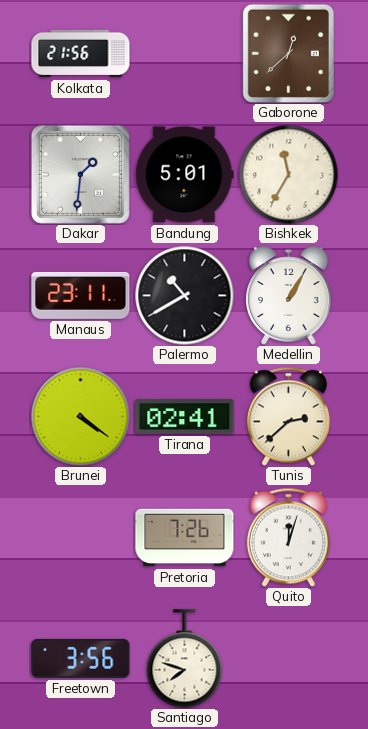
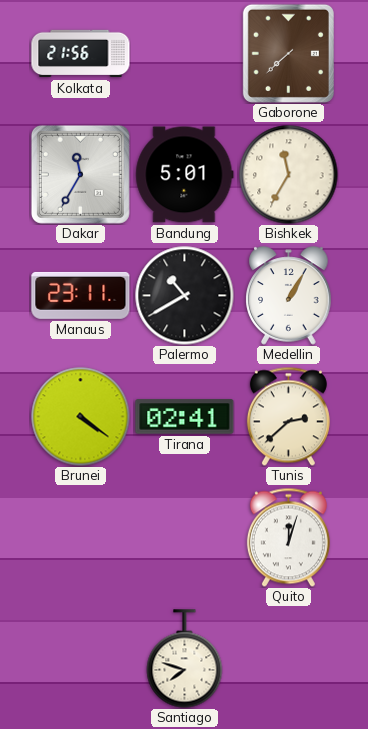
Gaborone: 12:38 -> 7:38
Dakar: 1:31 -> 11:35
Pretoria: 7:26 -> none
Freetown: 3:56 -> none
